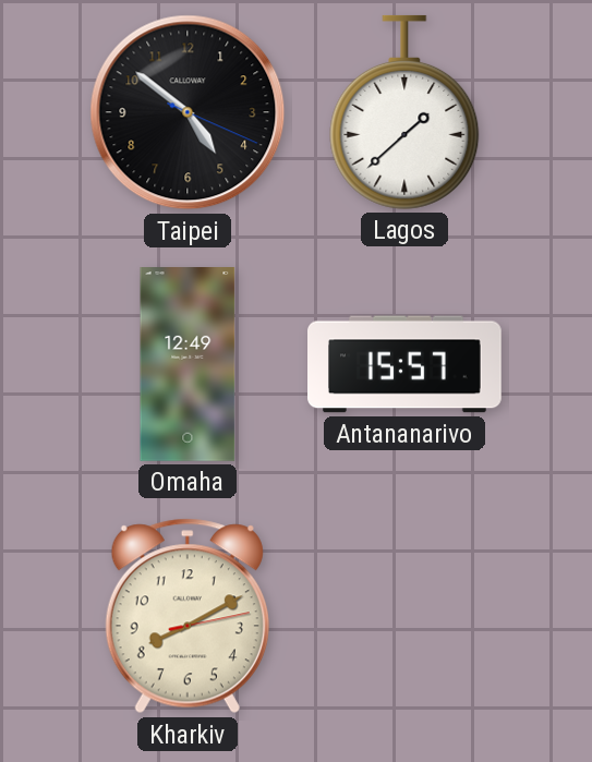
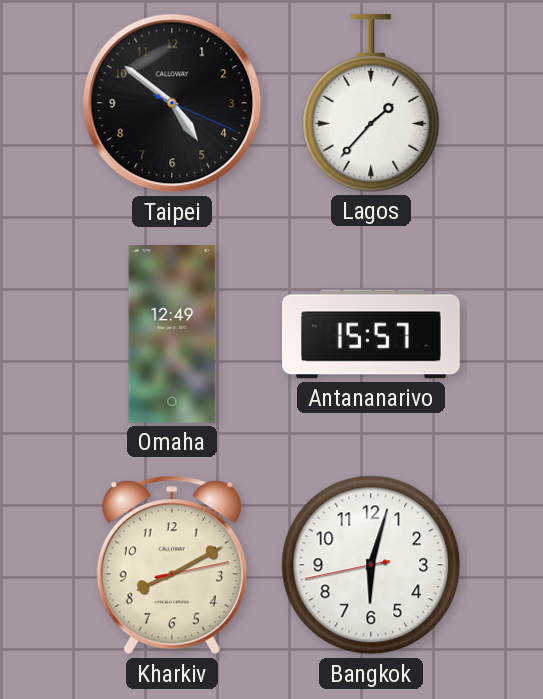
Lagos: 1:38 -> 1:37
Bangkok: none -> 6:02
